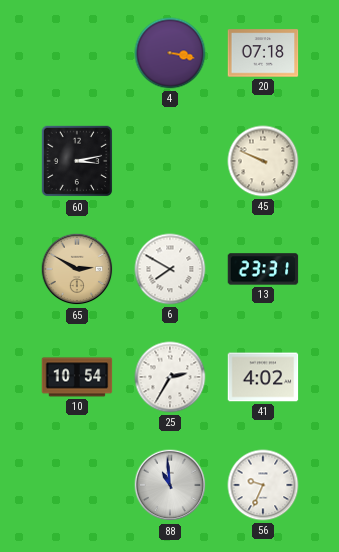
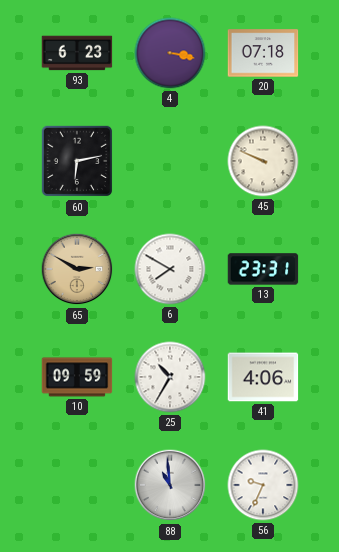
93: none -> 6:23
60: 3:13 -> 6:13
10: 10:54 -> 09:59
25: 2:35 -> 10:35
41: 4:02 -> 4:06
